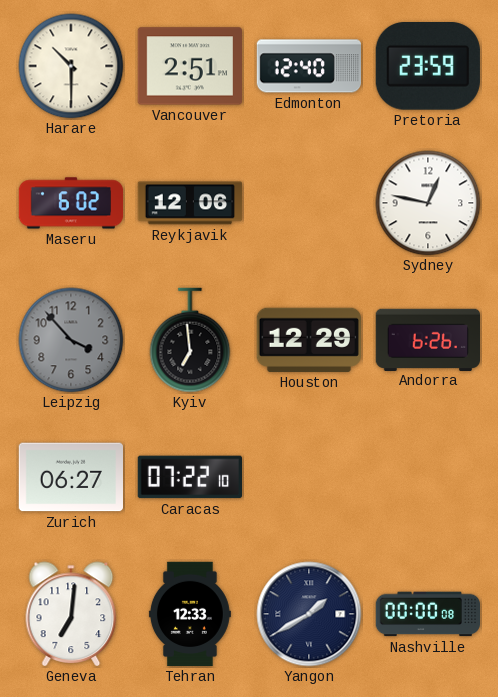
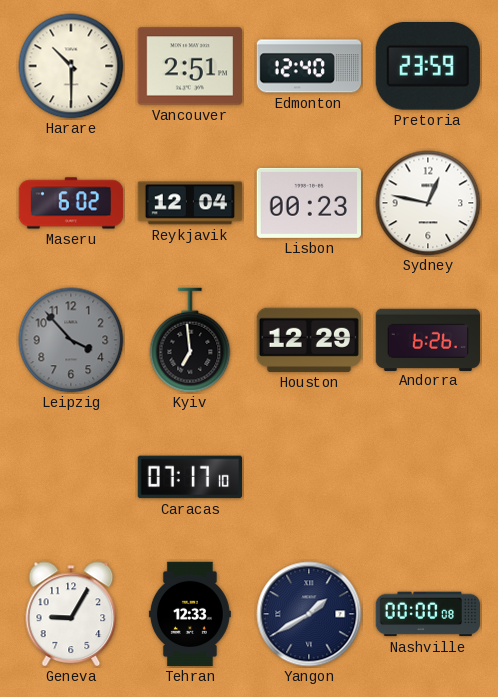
Reykjavik: 12:06 -> 12:04
Lisbon: none -> 00:23
Zurich: 06:27 -> none
Caracas: 07:22 -> 07:17
Geneva: 7:01 -> 9:05
